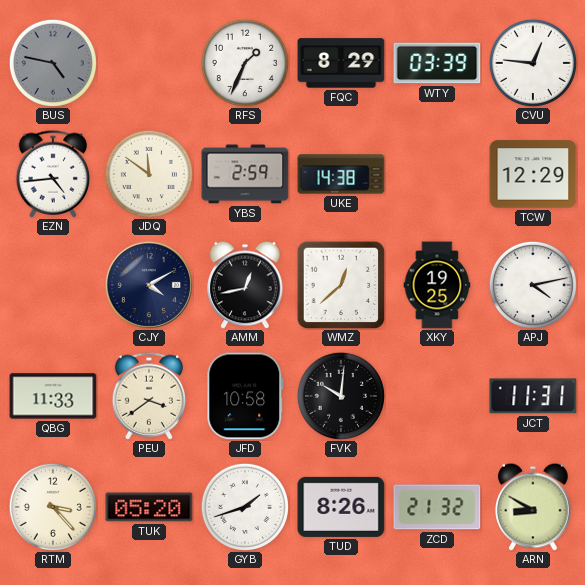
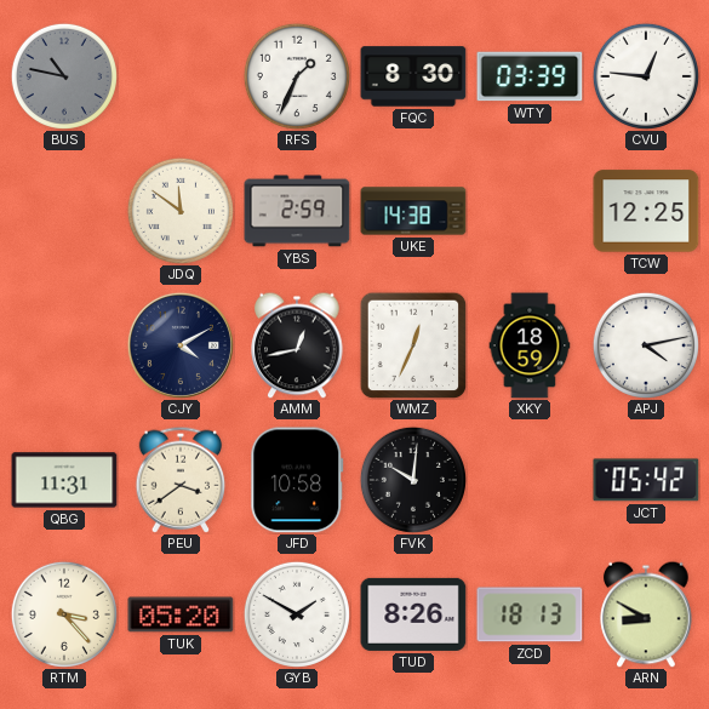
BUS: 4:47 -> 10:47
FQC: 8:29 -> 8:30
EZN: 4:44 -> none
TCW: 12:29 -> 12:25
WMZ: 12:38 -> 12:34
XKY: 19:25 -> 18:59
QBG: 11:33 -> 11:31
JCT: 11:31 -> 05:42
GYB: 1:42 -> 1:50
ZCD: 21:32 -> 18:13
